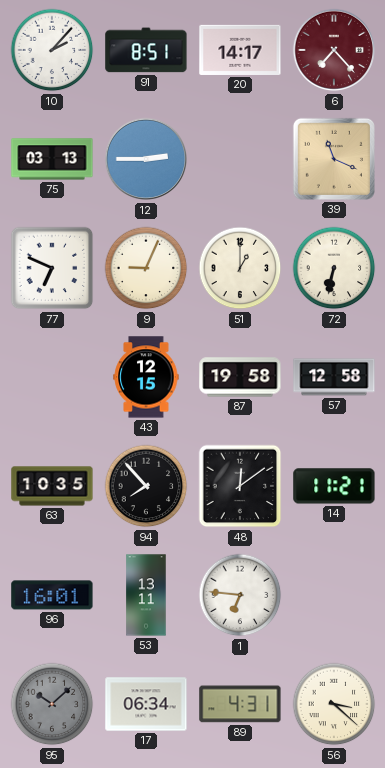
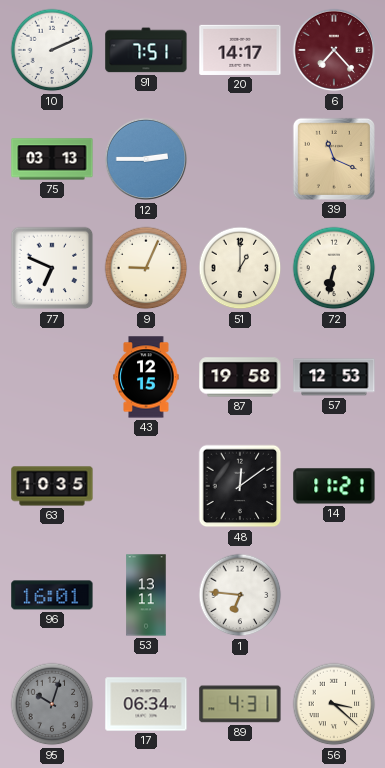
10: 2:07 -> 2:11
91: 8:51 -> 7:51
57: 12:58 -> 12:53
94: 7:53 -> none
95: 10:08 -> 10:03
